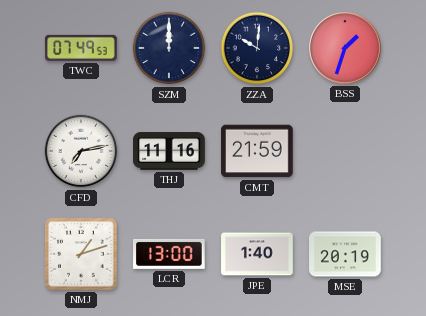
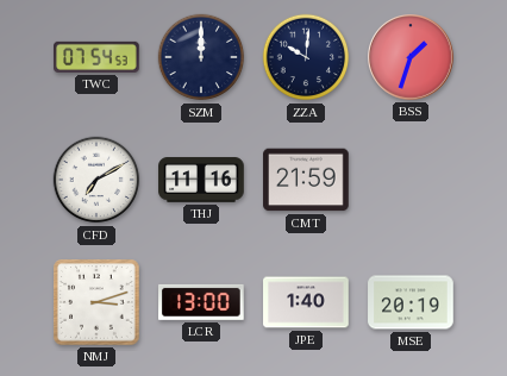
TWC: 07:49 -> 07:54
CFD: 7:13 -> 7:10
NMJ: 1:12 -> 3:12
